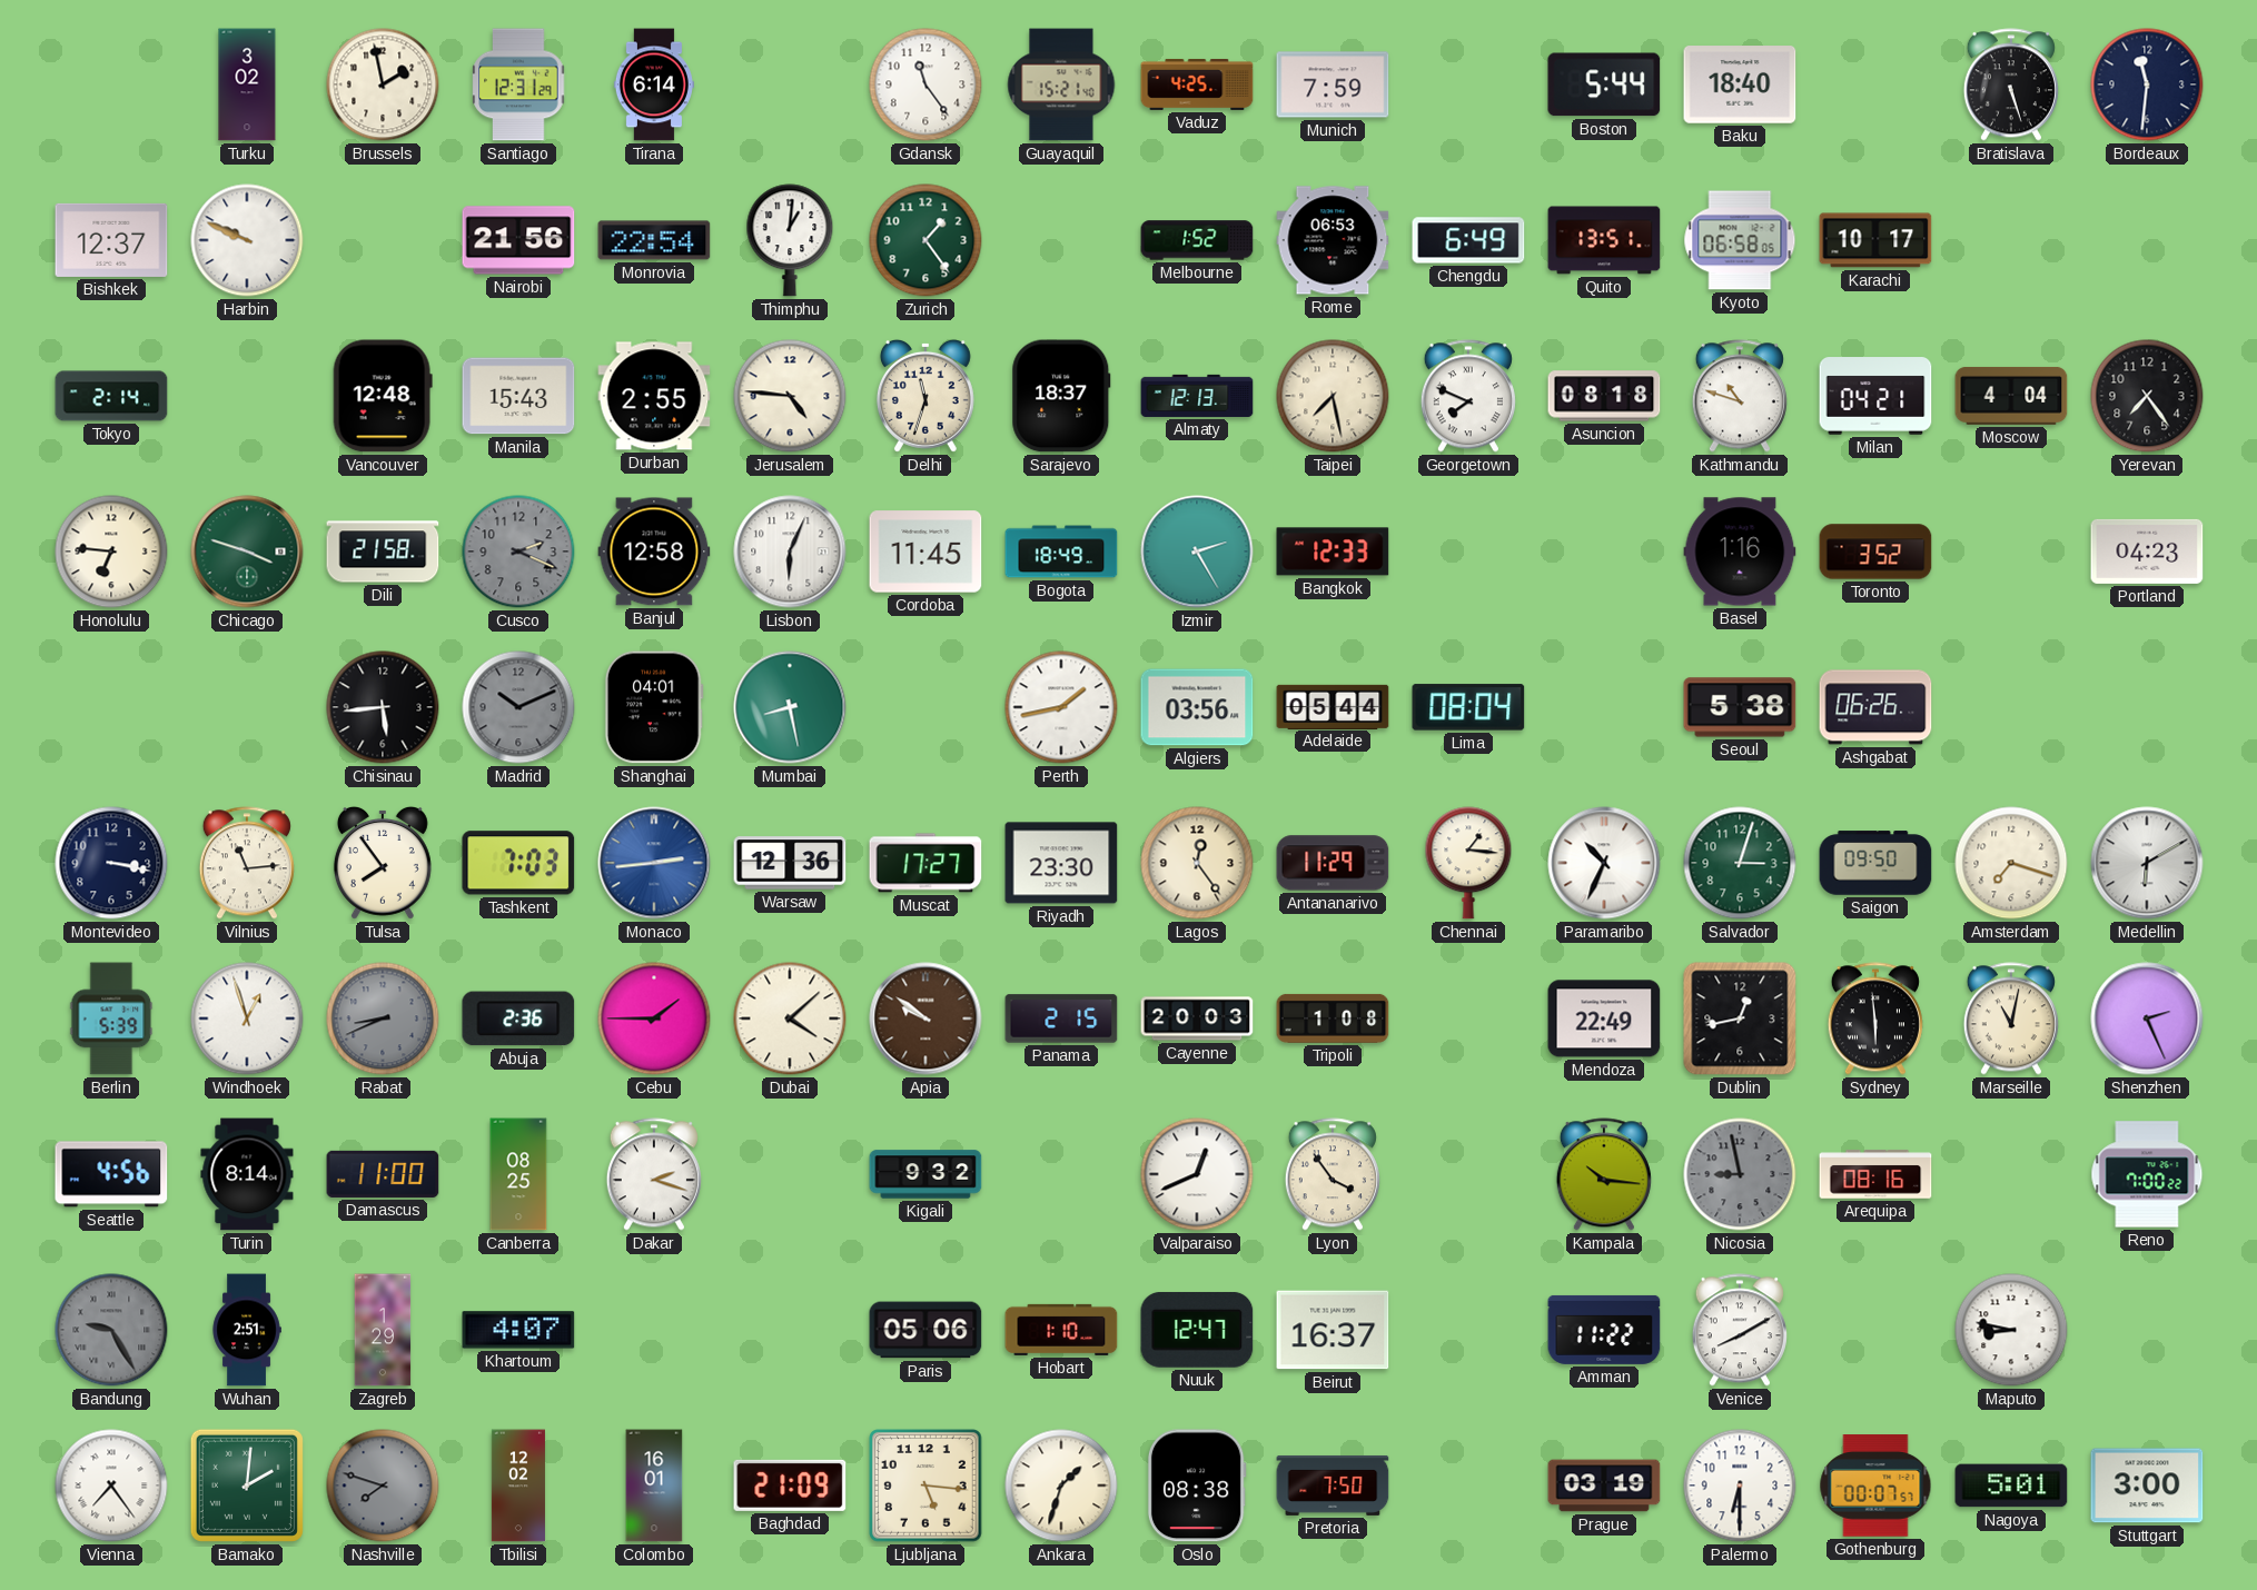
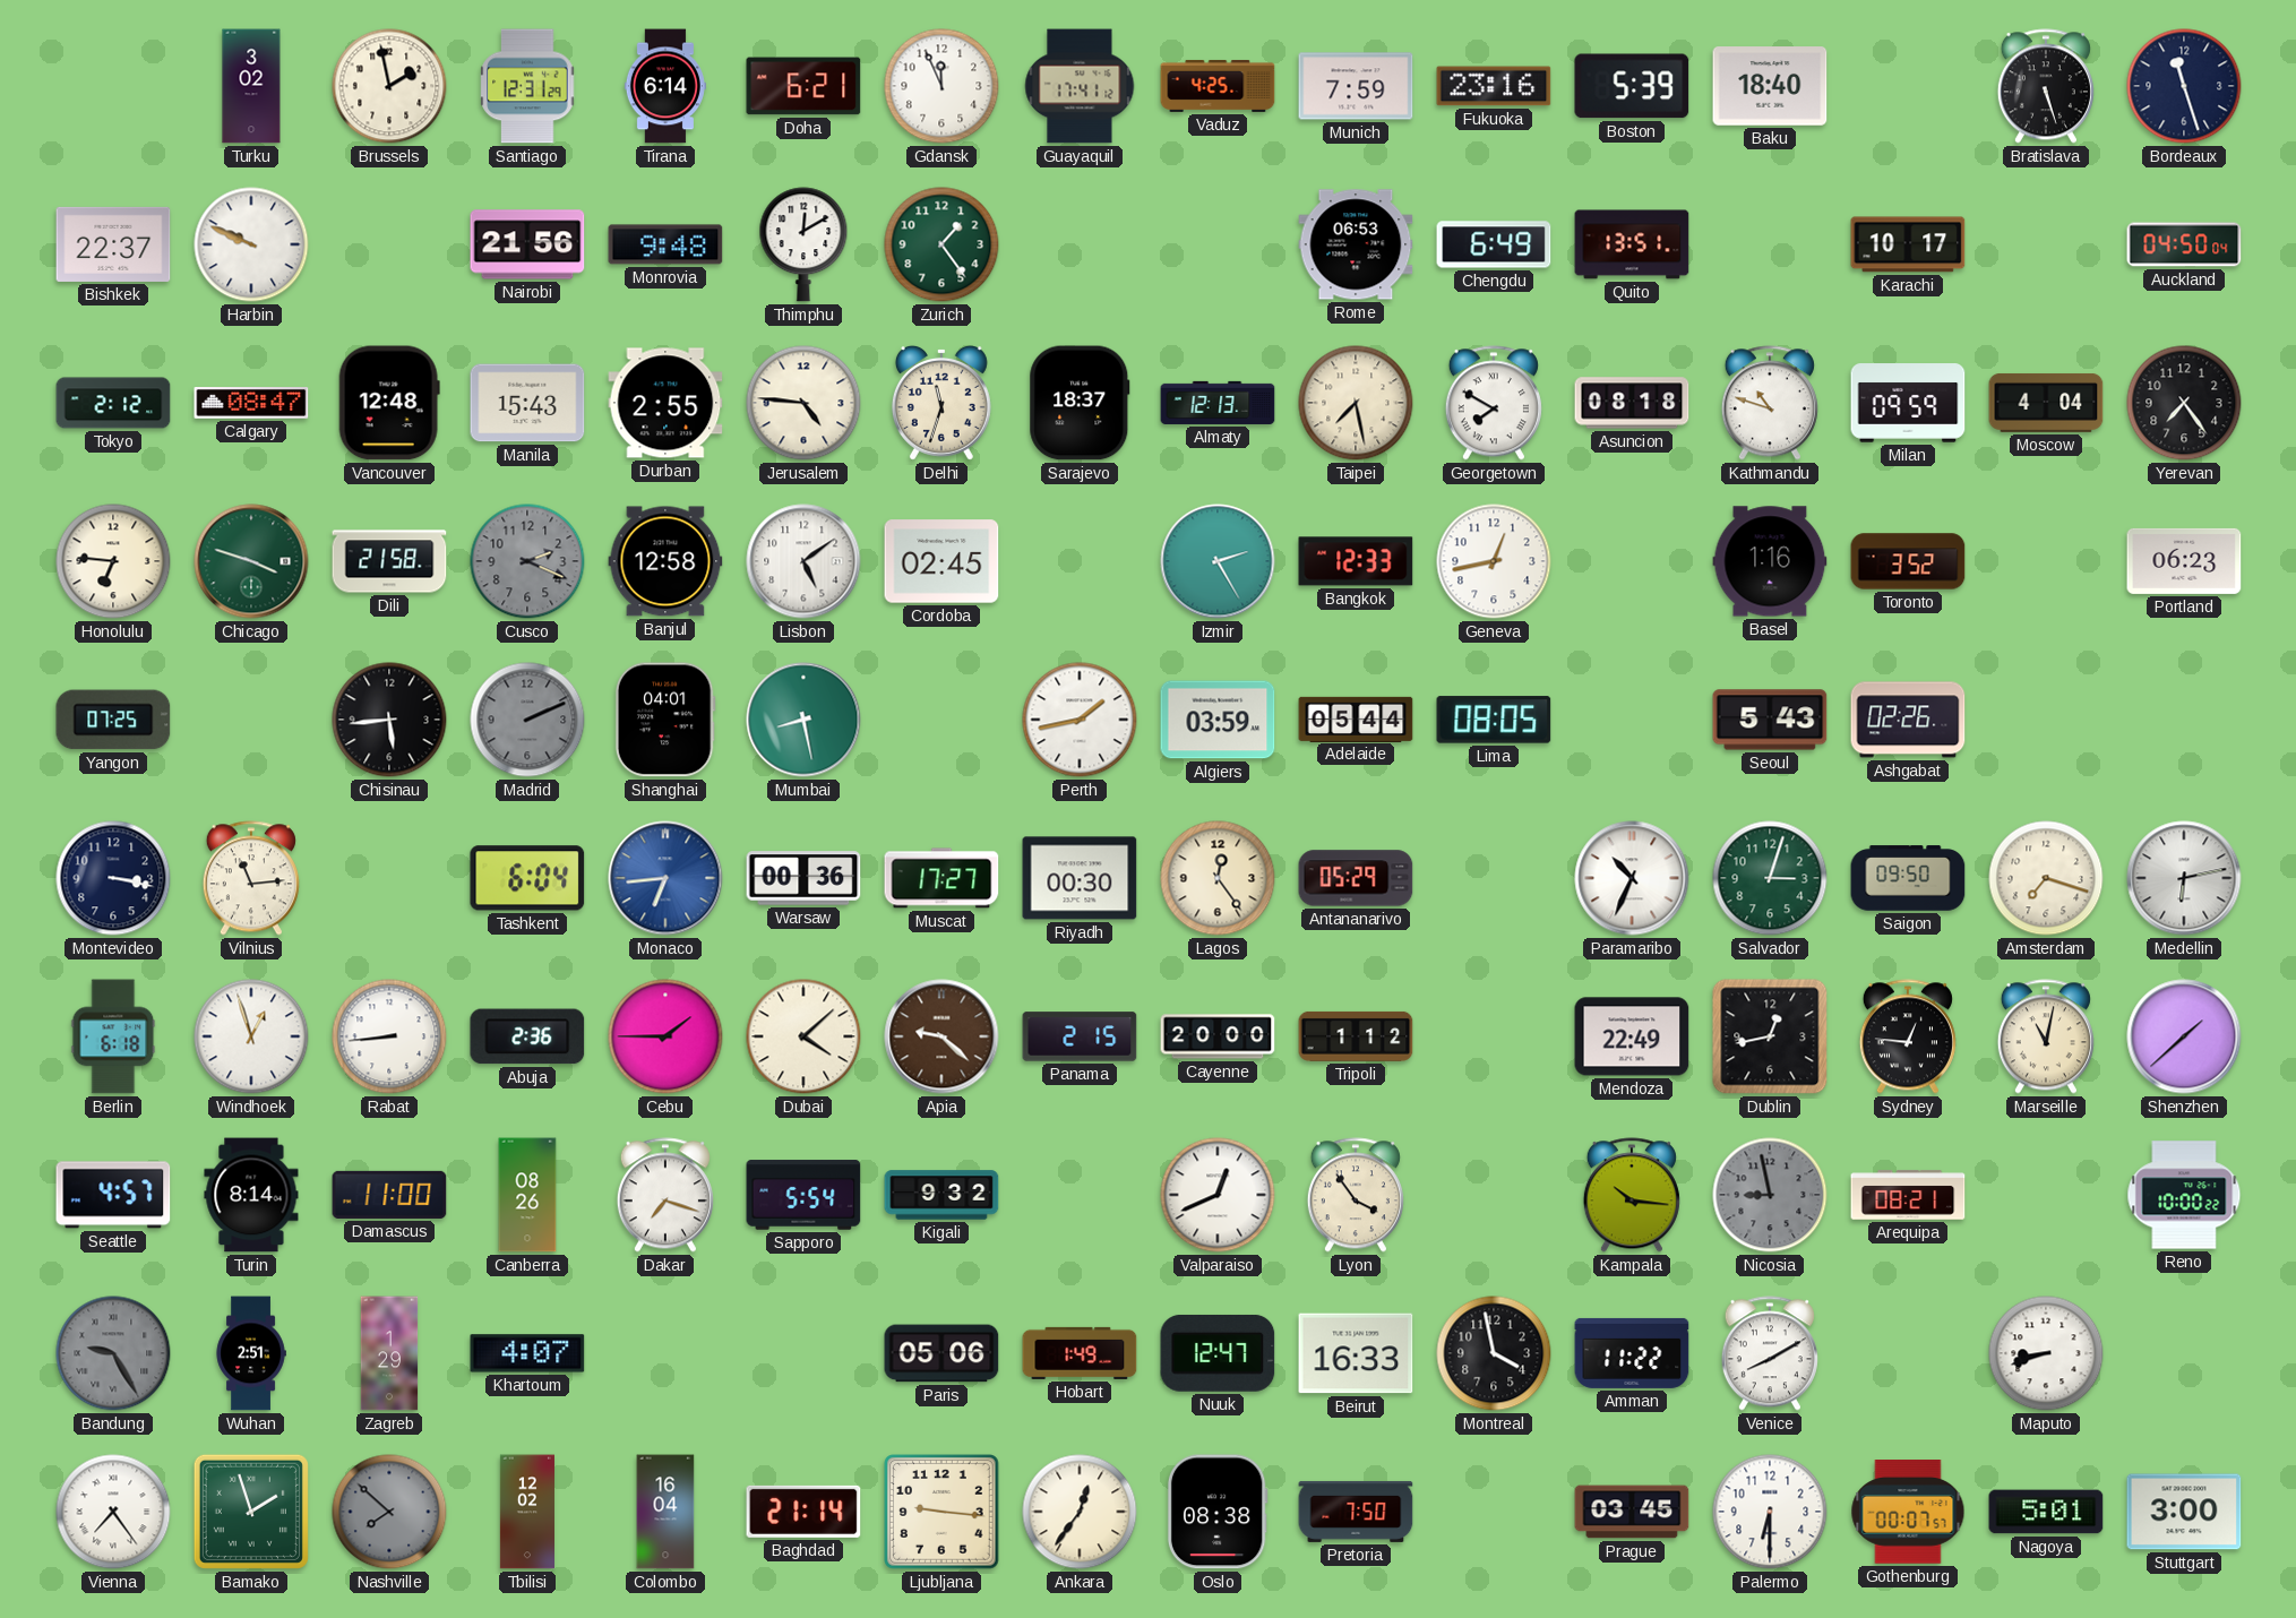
Doha: none -> 6:21
Gdansk: 11:24 -> 11:56
Guayaquil: 15:21 -> 17:41
Fukuoka: none -> 23:16
Boston: 5:44 -> 5:39
Bordeaux: 11:31 -> 11:27
Bishkek: 12:37 -> 22:37
Monrovia: 22:54 -> 9:48
Thimphu: 1:01 -> 12:10
Melbourne: 1:52 -> none
Kyoto: 06:58 -> none
Auckland: none -> 04:50
Tokyo: 2:14 -> 2:12
Calgary: none -> 08:47
Georgetown: 7:49 -> 7:50
Milan: 04:21 -> 09:59
Lisbon: 6:04 -> 5:09
Cordoba: 11:45 -> 02:45
Bogota: 18:49 -> none
Geneva: none -> 12:43
Portland: 04:23 -> 06:23
Yangon: none -> 07:25
Madrid: 10:11 -> 2:11
Algiers: 03:56 -> 03:59
Lima: 08:04 -> 08:05
Seoul: 5:38 -> 5:43
Ashgabat: 06:26 -> 02:26
Tulsa: 7:54 -> none
Tashkent: 7:03 -> 6:04
Monaco: 2:44 -> 6:44
Warsaw: 12:36 -> 00:36
Riyadh: 23:30 -> 00:30
Antananarivo: 11:29 -> 05:29
Chennai: 1:16 -> none
Medellin: 6:10 -> 6:13
Berlin: 5:39 -> 6:18
Rabat: 8:41 -> 8:44
Rabat dial: grey -> white
Apia: 9:51 -> 9:22
Cayenne: 20:03 -> 20:00
Tripoli: 1:08 -> 1:12
Sydney: 5:59 -> 12:46
Shenzhen: 2:26 -> 1:38
Seattle: 4:56 -> 4:57
Canberra: 08:25 -> 08:26
Dakar: 2:18 -> 7:18
Sapporo: none -> 5:54
Arequipa: 08:16 -> 08:21
Reno: 7:00 -> 10:00
Hobart: 1:10 -> 1:49
Beirut: 16:37 -> 16:33
Montreal: none -> 3:58
Maputo: 8:47 -> 8:42
Bamako: 2:01 -> 1:57
Nashville: 7:48 -> 7:52
Colombo: 16:01 -> 16:04
Baghdad: 21:09 -> 21:14
Ljubljana: 5:16 -> 9:16
Ankara: 1:33 -> 12:36
Prague: 03:19 -> 03:45
